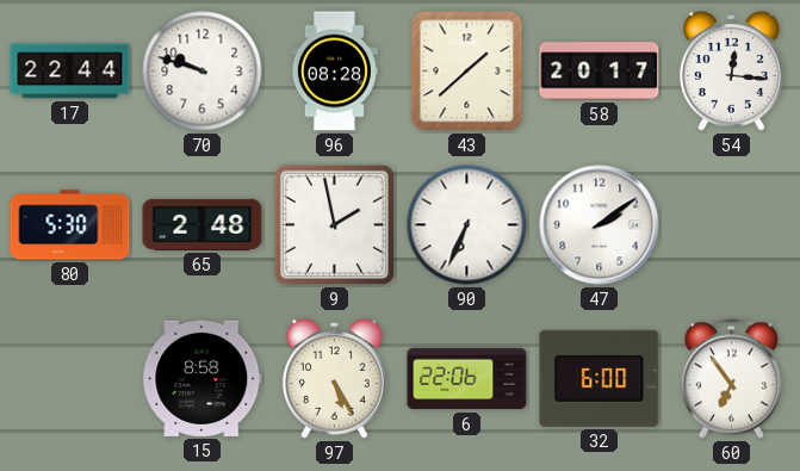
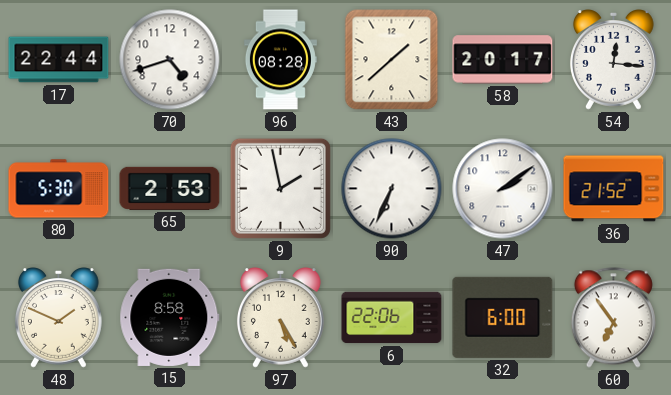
70: 9:48 -> 4:42
65: 2:48 -> 2:53
36: none -> 21:52
48: none -> 1:49
